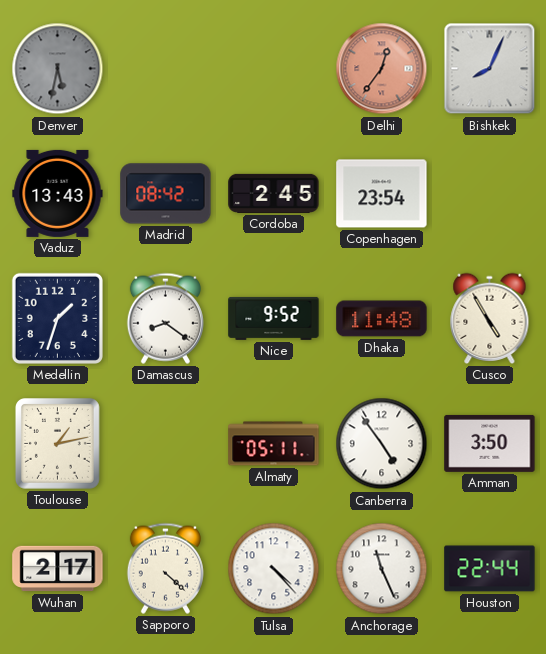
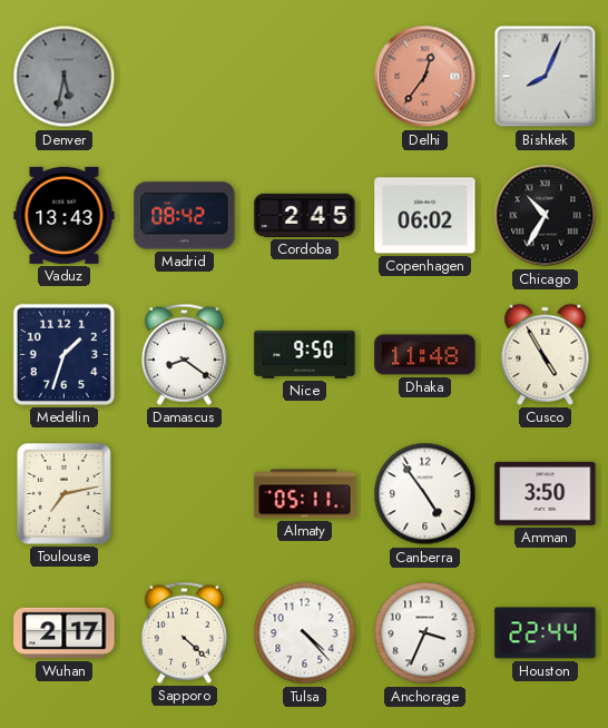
Copenhagen: 23:54 -> 06:02
Chicago: none -> 10:35
Nice: 9:52 -> 9:50
Toulouse: 1:13 -> 7:13
Anchorage: 11:26 -> 3:34
